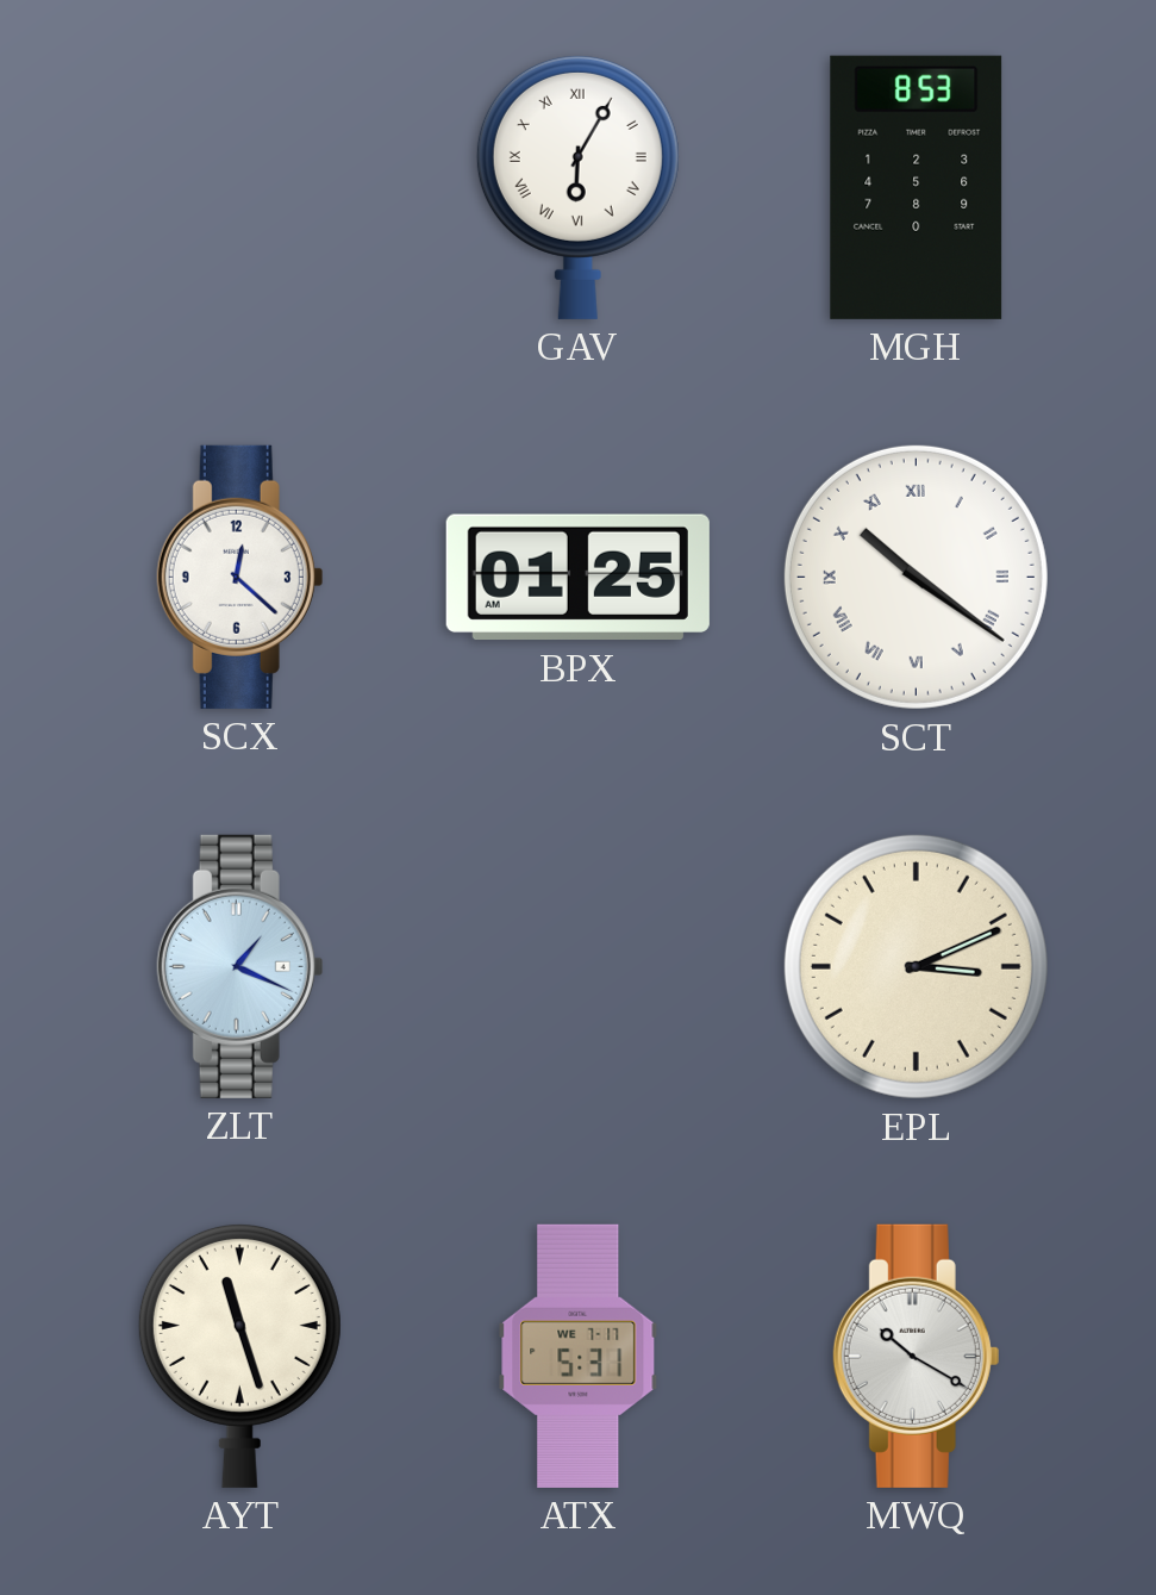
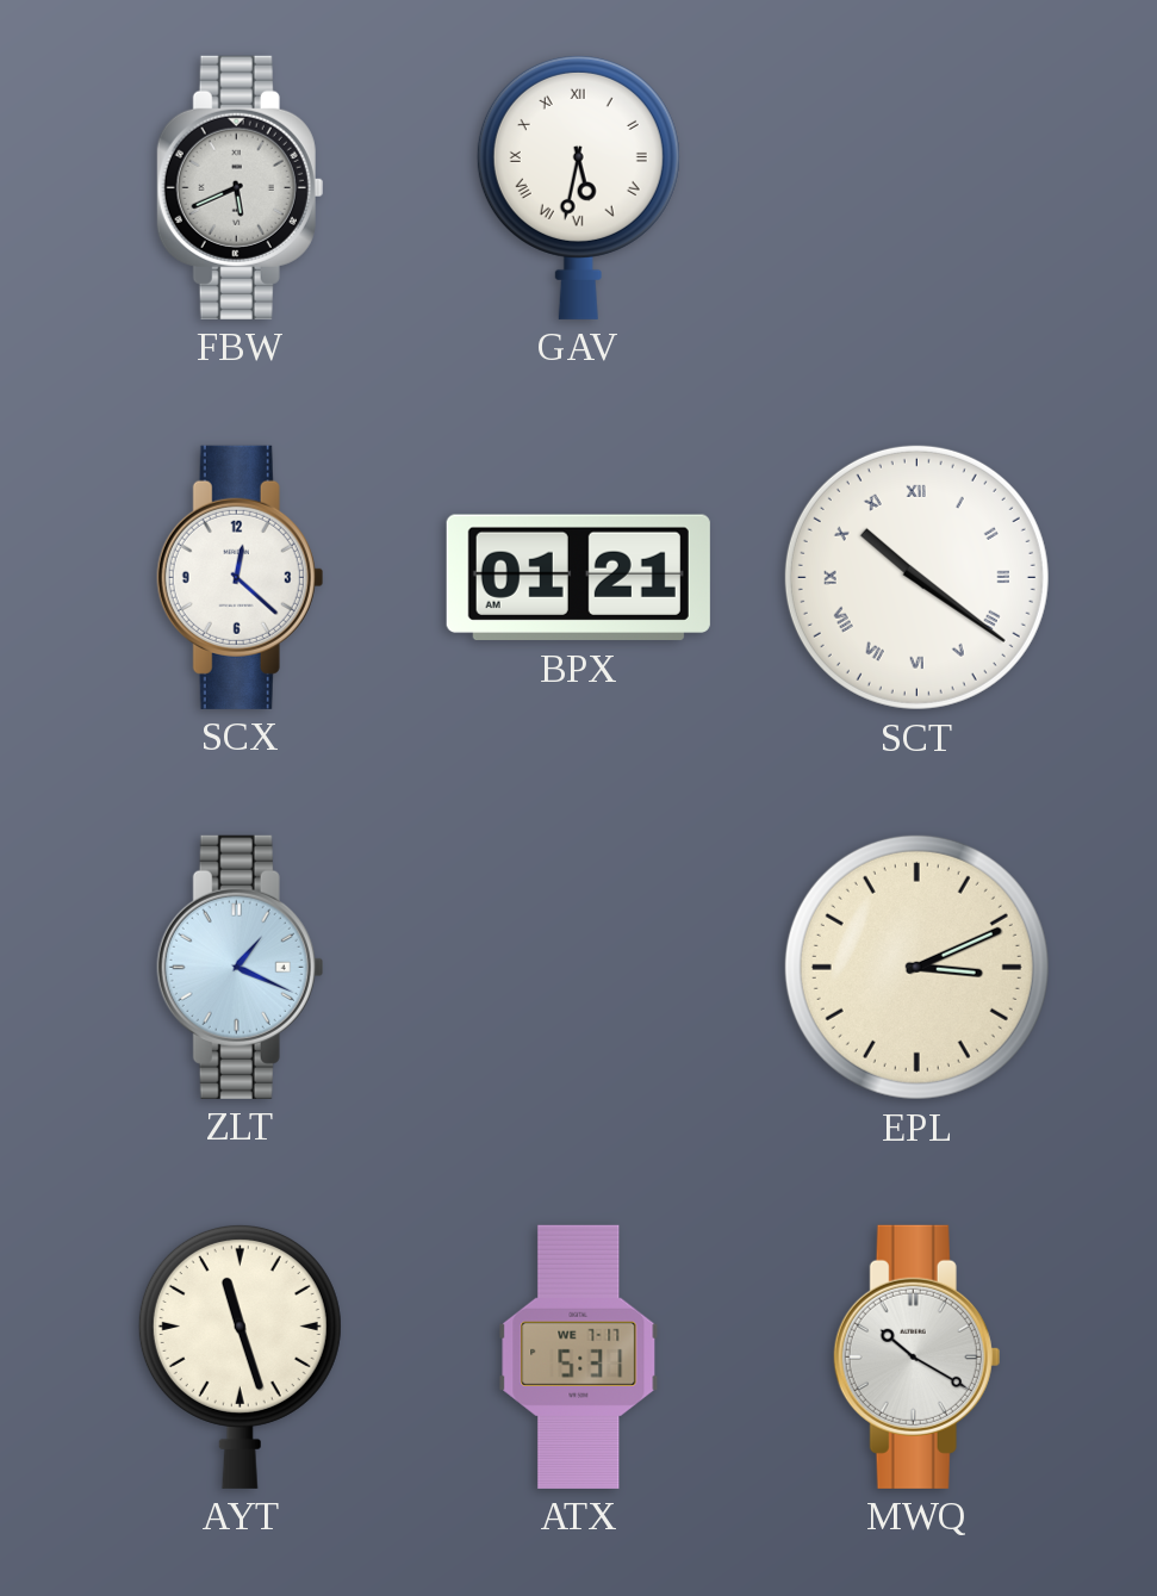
FBW: none -> 5:41
GAV: 6:05 -> 5:32
MGH: 8:53 -> none
BPX: 01:25 -> 01:21
